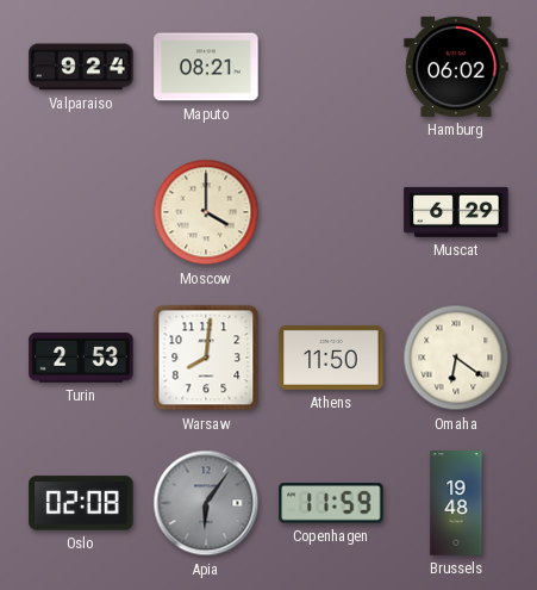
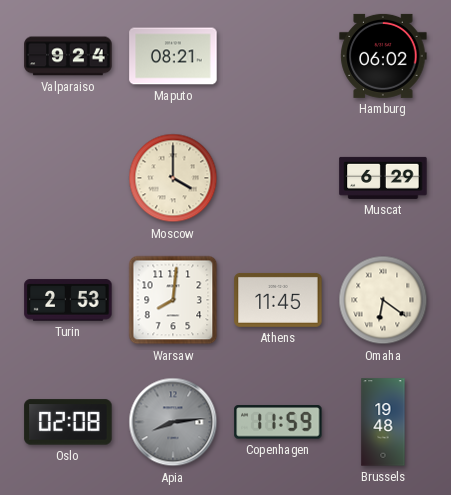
Athens: 11:50 -> 11:45
Apia: 6:06 -> 8:14
